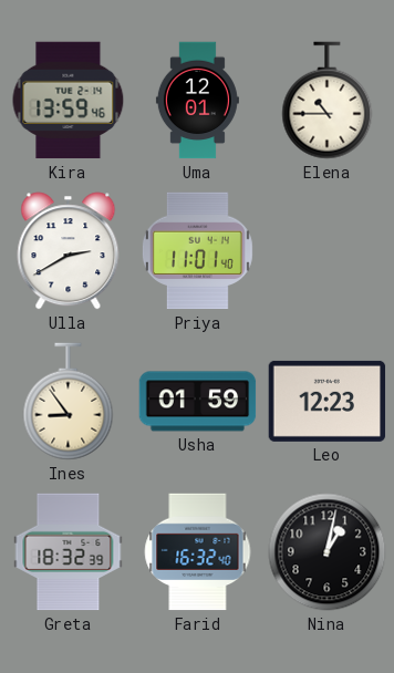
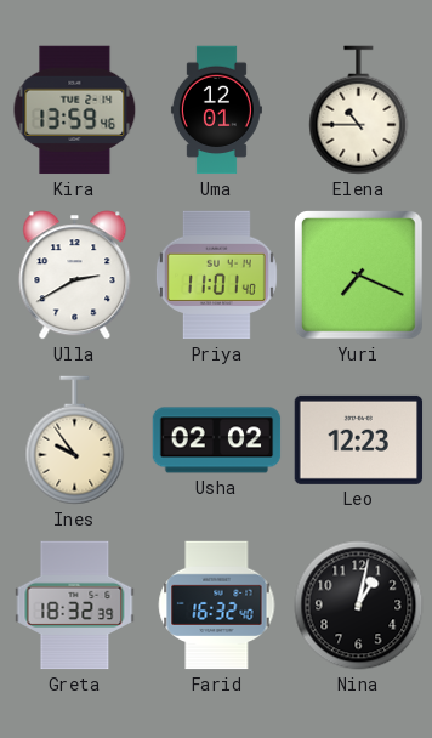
Yuri: none -> 7:19
Ines: 8:54 -> 9:54
Usha: 01:59 -> 02:02
